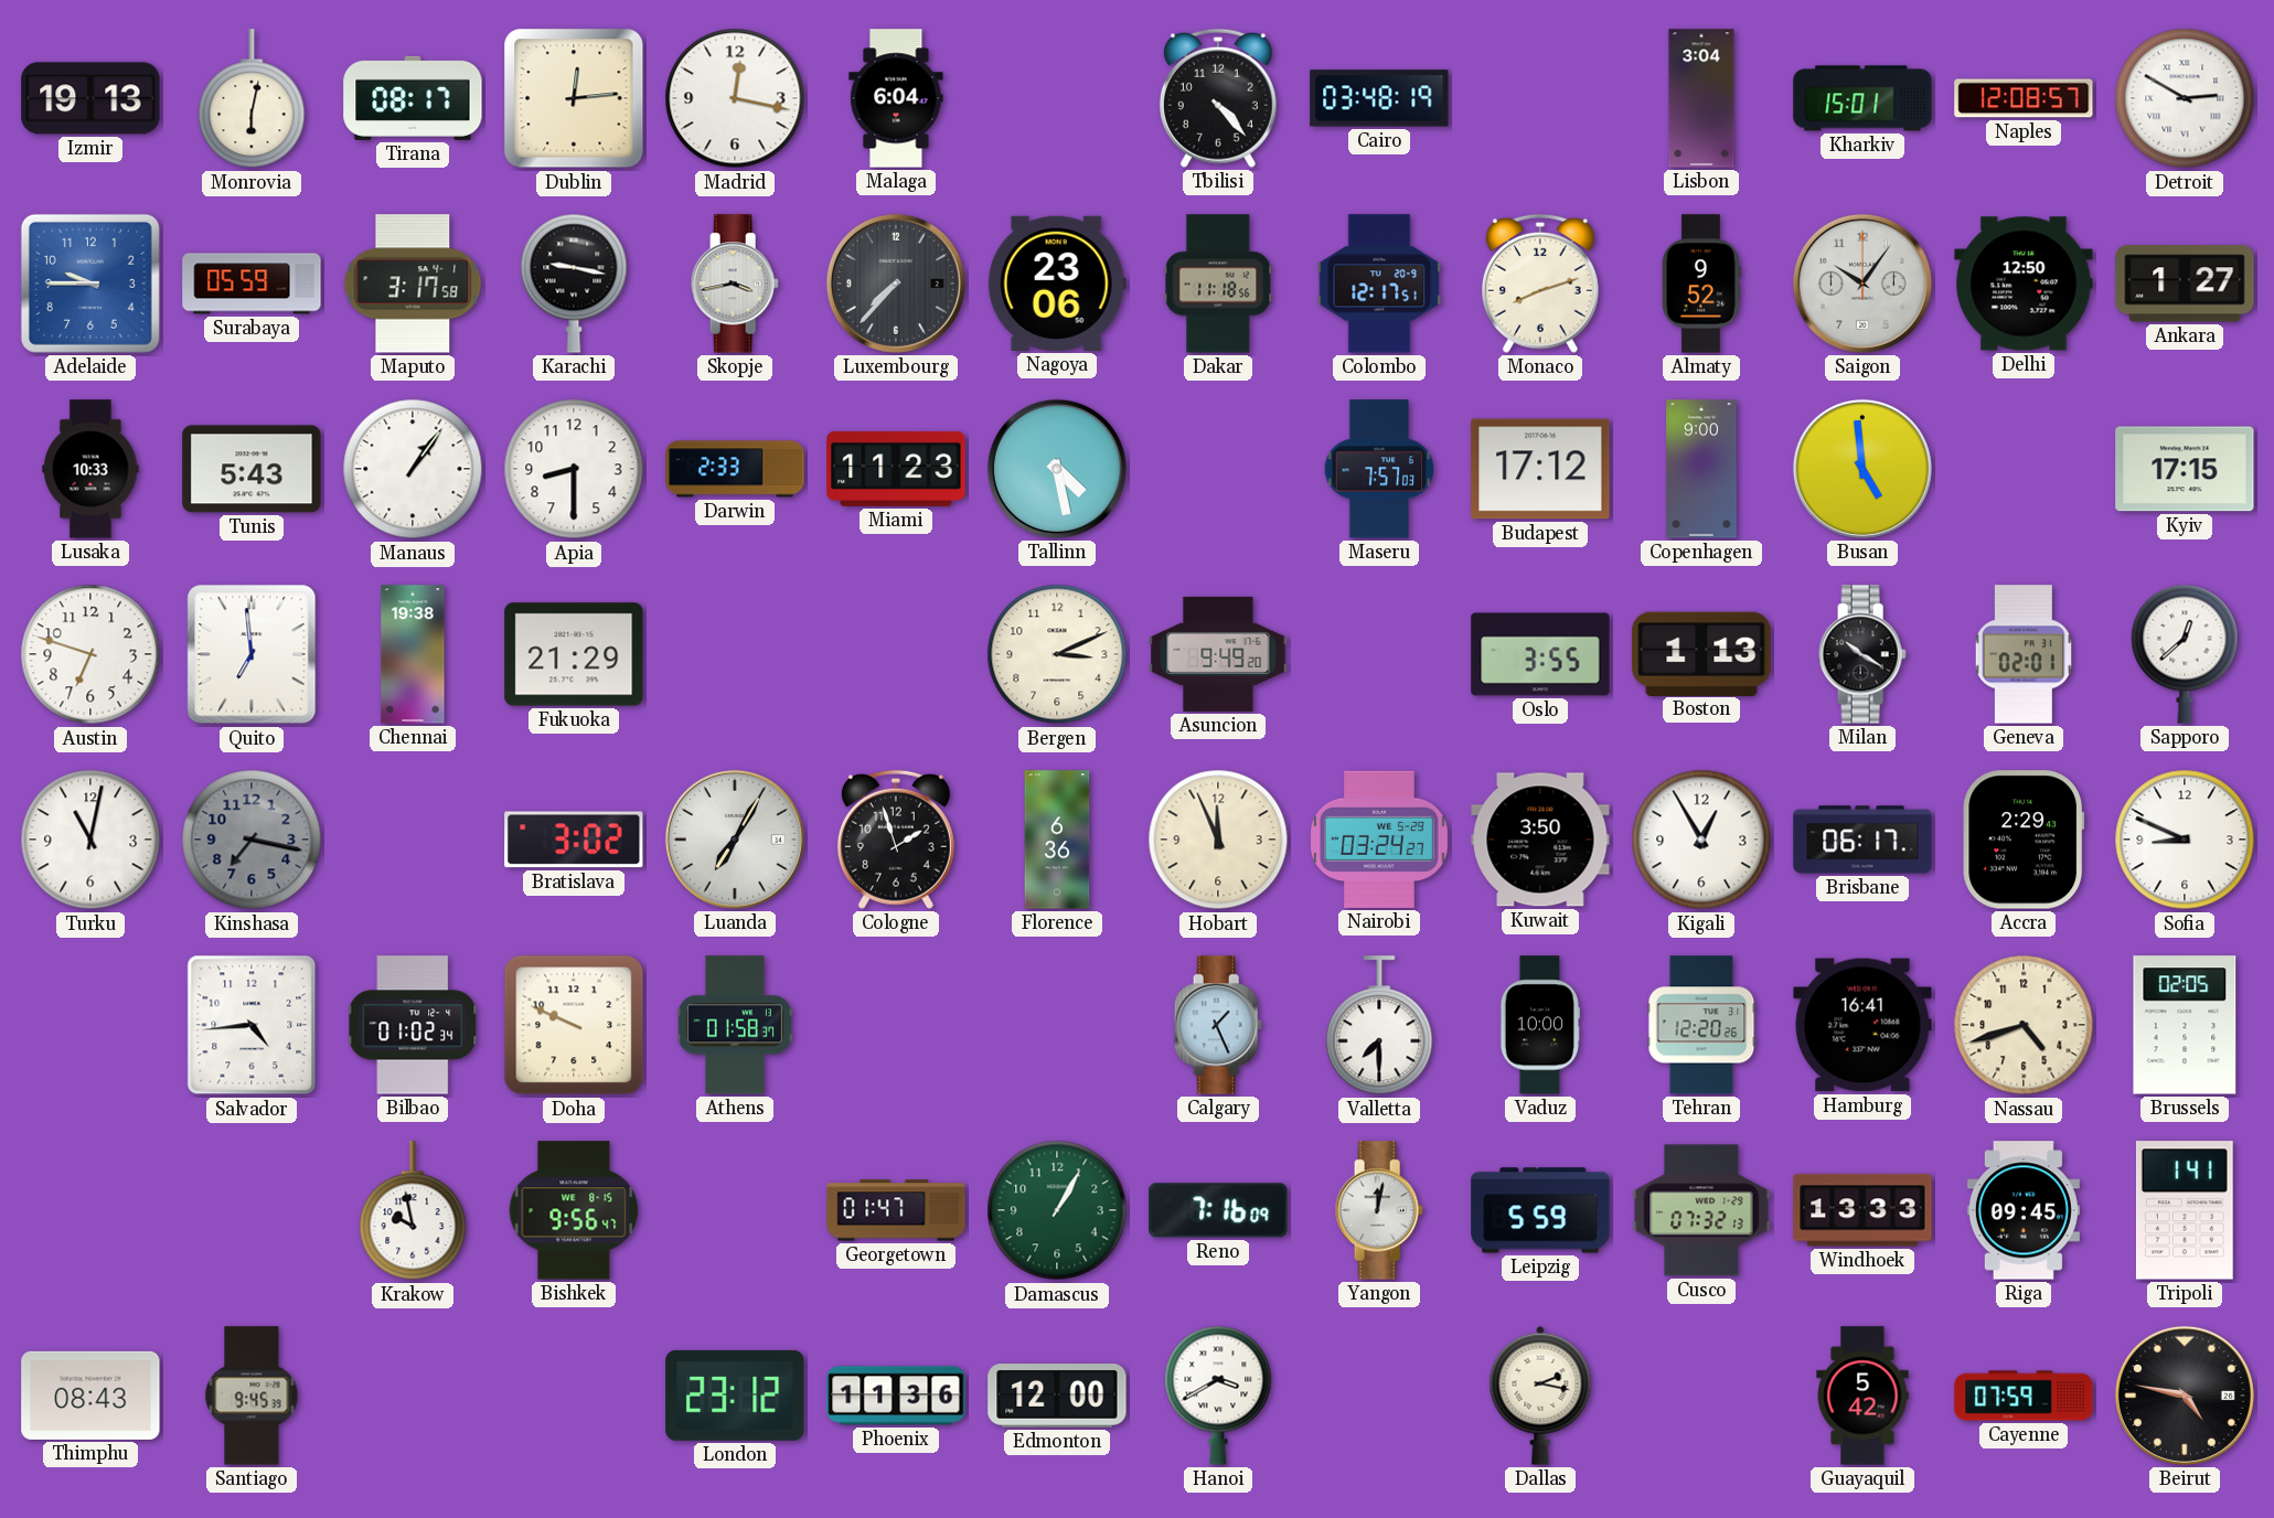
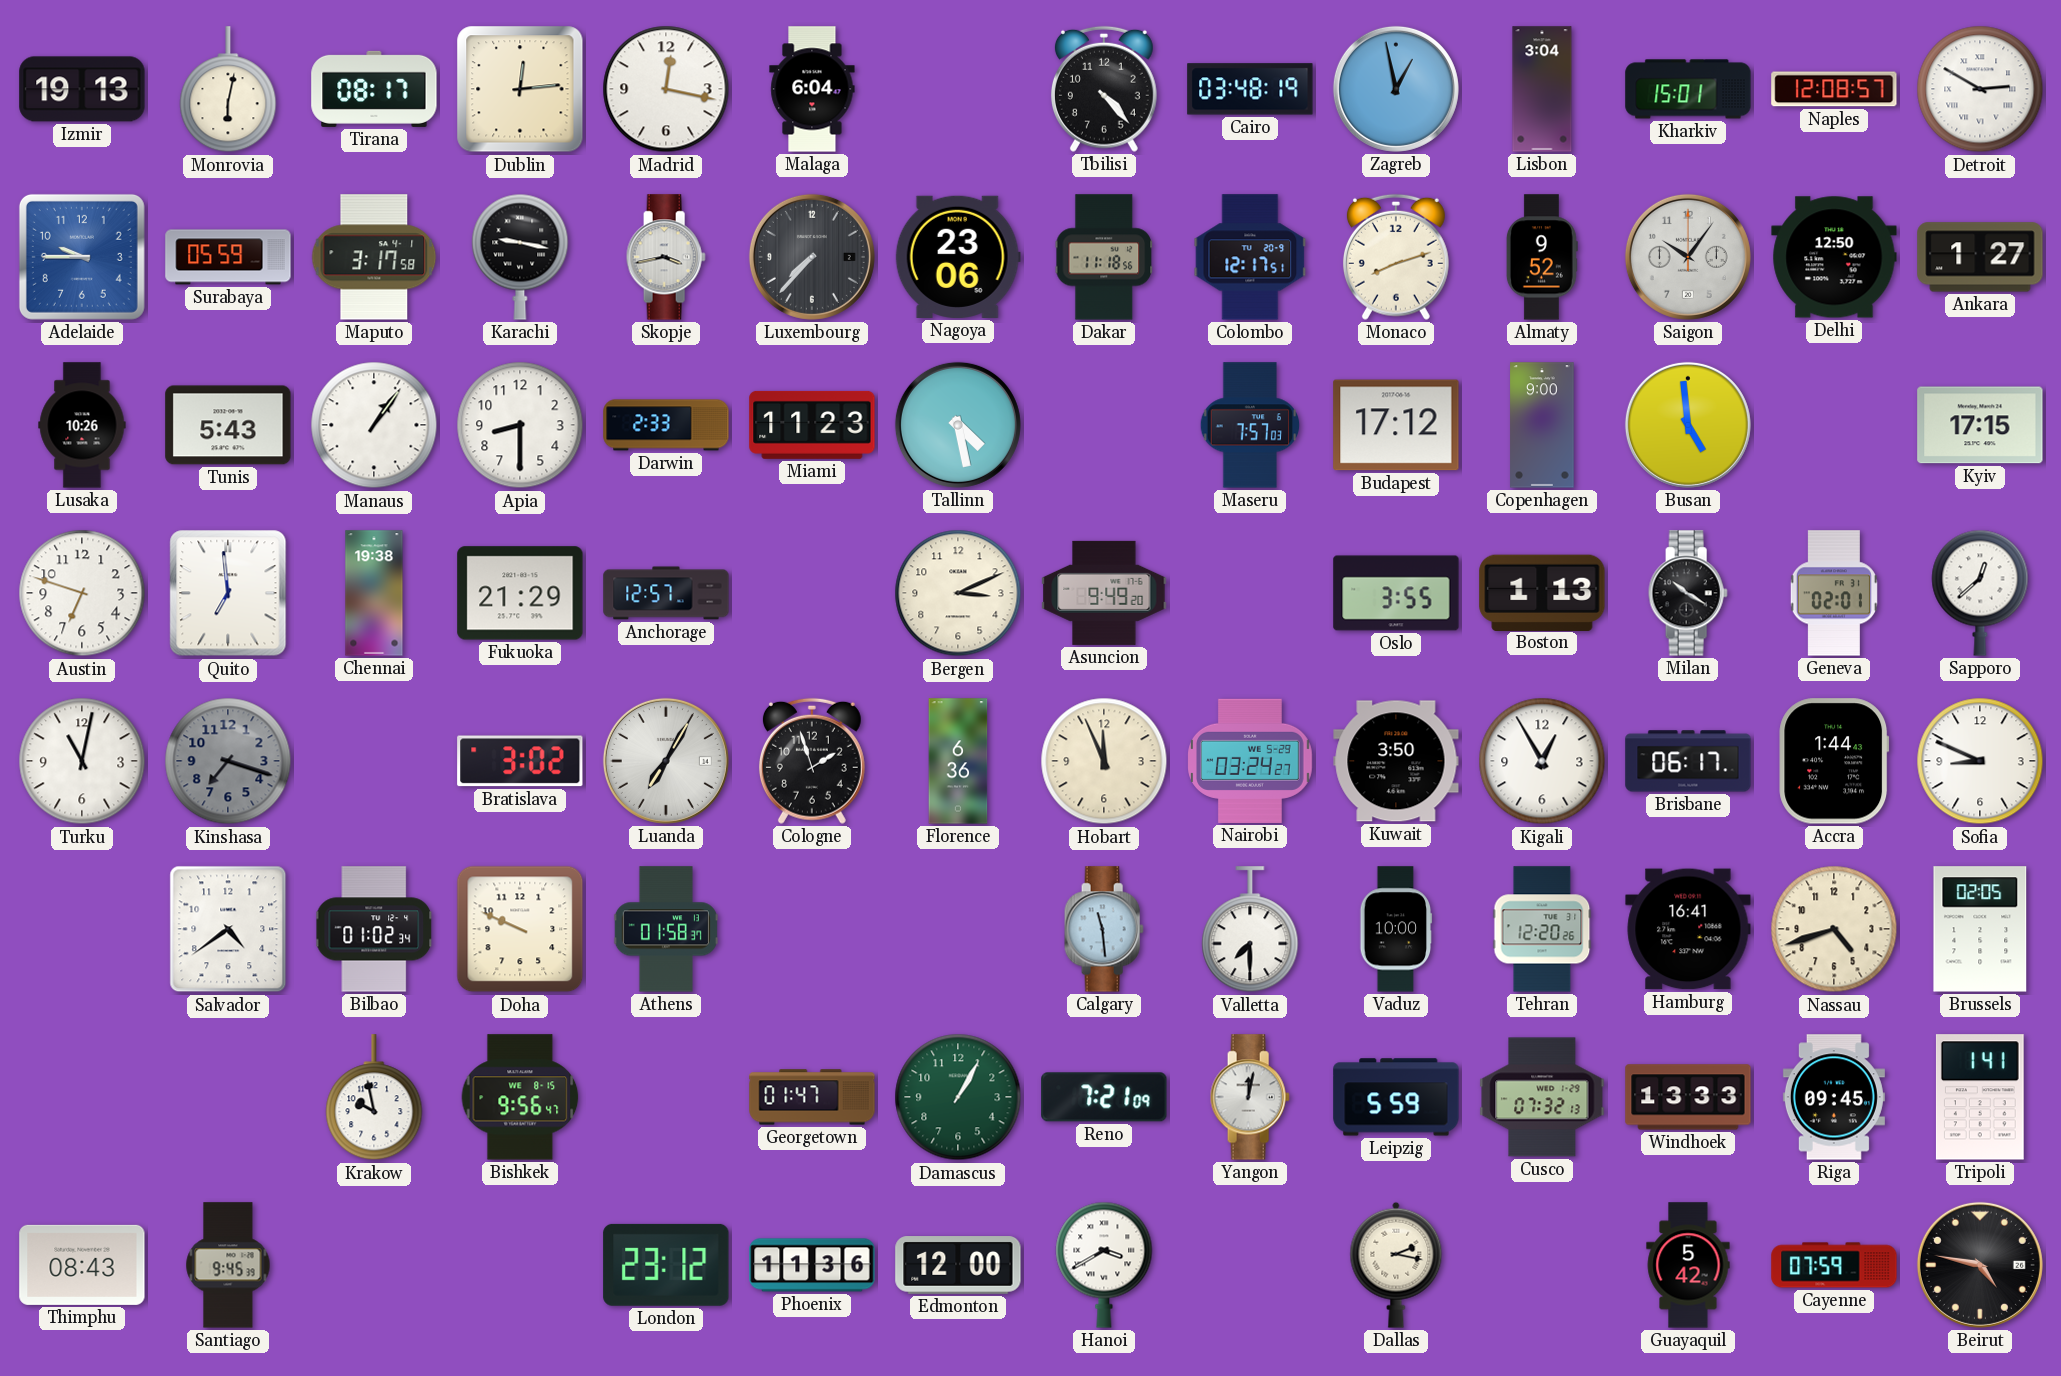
Zagreb: none -> 12:58
Lusaka: 10:33 -> 10:26
Anchorage: none -> 12:57
Kinshasa: 7:17 -> 7:18
Accra: 2:29 -> 1:44
Salvador: 4:44 -> 4:39
Calgary: 1:26 -> 11:29
Reno: 7:16 -> 7:21
